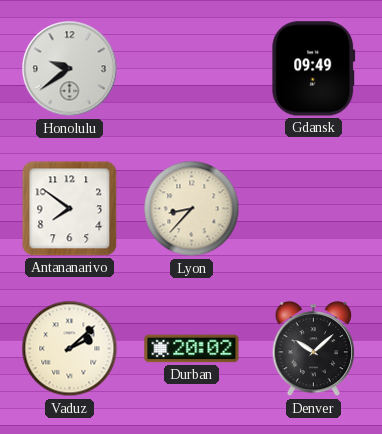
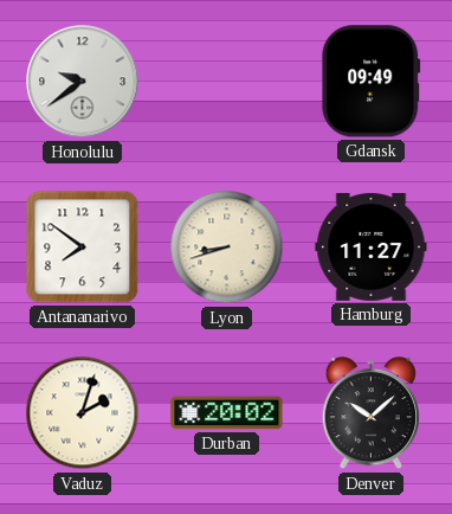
Lyon: 8:37 -> 8:42
Hamburg: none -> 11:27
Vaduz: 2:08 -> 2:03
